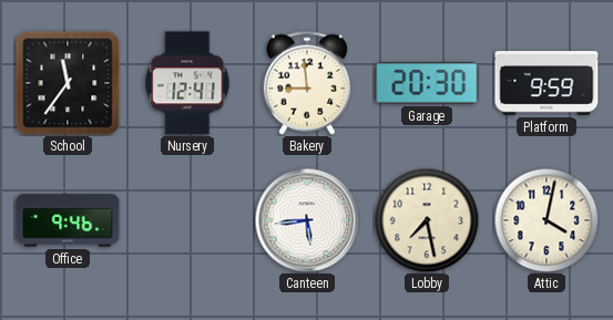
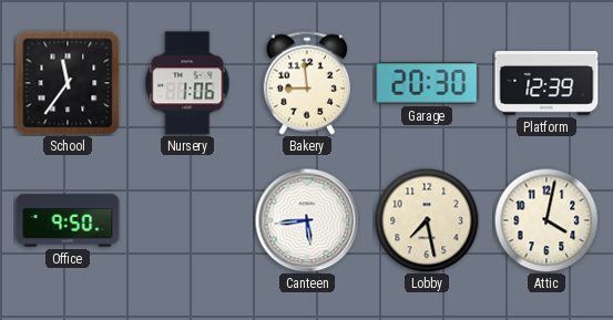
Nursery: 12:41 -> 1:06
Platform: 9:59 -> 12:39
Office: 9:46 -> 9:50
